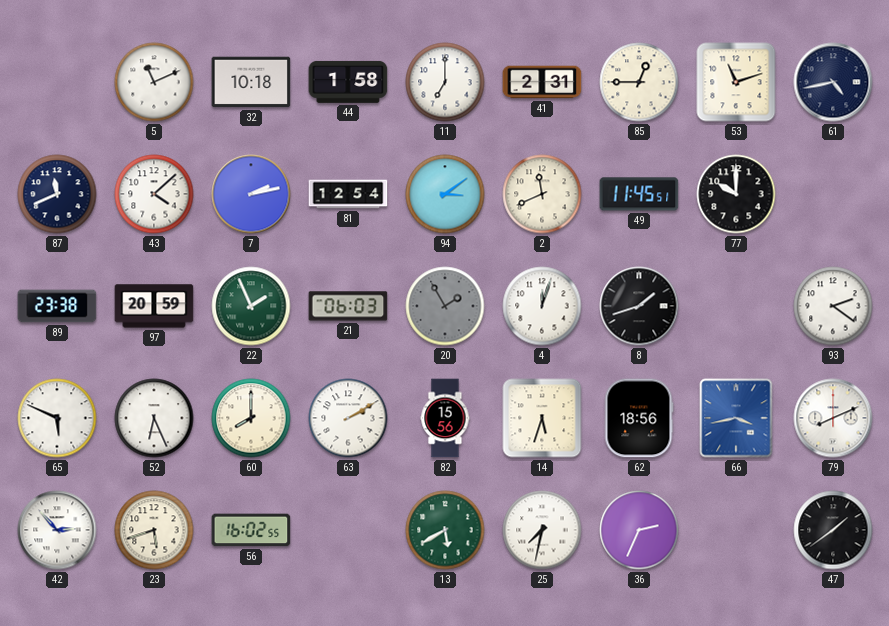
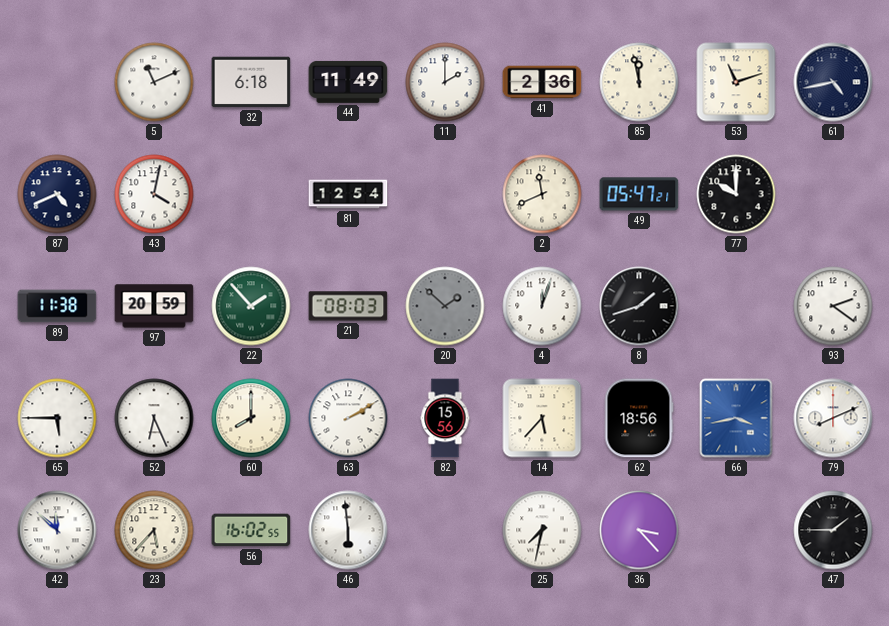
32: 10:18 -> 6:18
44: 1:58 -> 11:49
11: 7:00 -> 2:00
41: 2:31 -> 2:36
85: 12:45 -> 11:58
87: 11:41 -> 4:41
43: 4:08 -> 4:02
7: 2:13 -> none
94: 3:09 -> none
49: 11:45 -> 05:47
89: 23:38 -> 11:38
22: 1:56 -> 1:53
21: 06:03 -> 08:03
20: 1:55 -> 1:52
65: 5:49 -> 5:45
14: 5:33 -> 5:37
42: 2:53 -> 11:52
23: 5:42 -> 5:37
46: none -> 5:59
13: 5:40 -> none
36: 2:34 -> 3:23
47: 1:39 -> 1:45
